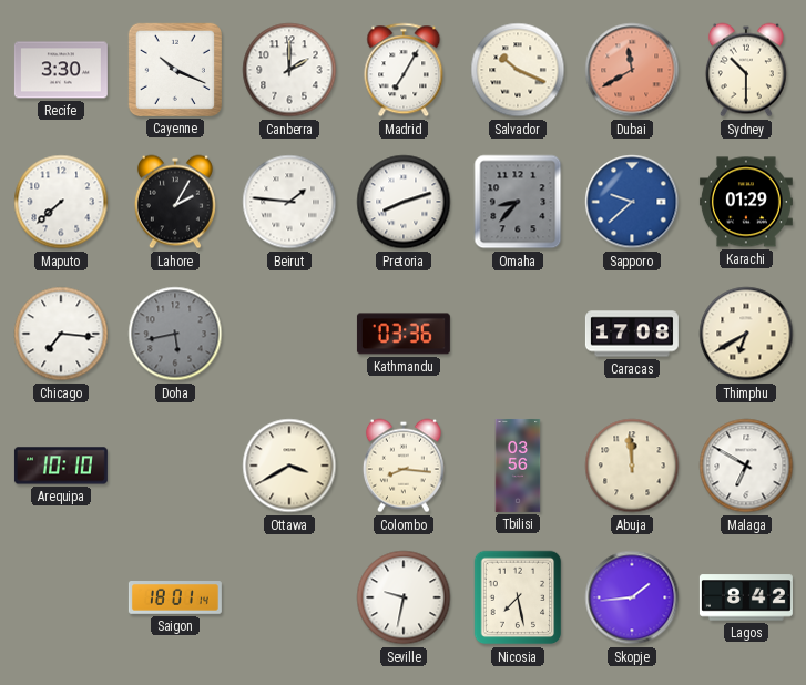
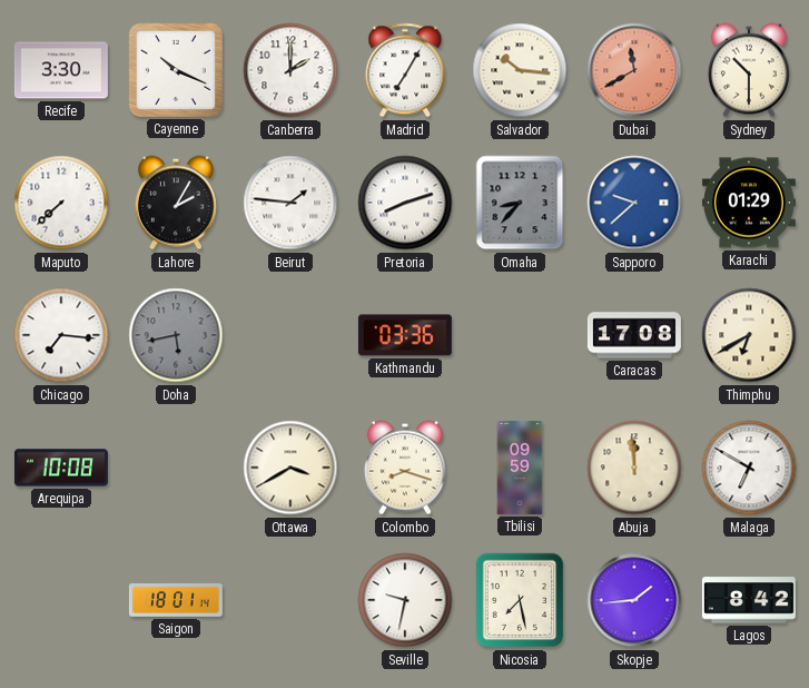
Salvador: 10:19 -> 10:16
Arequipa: 10:10 -> 10:08
Colombo: 8:16 -> 8:18
Tbilisi: 03:56 -> 09:59
